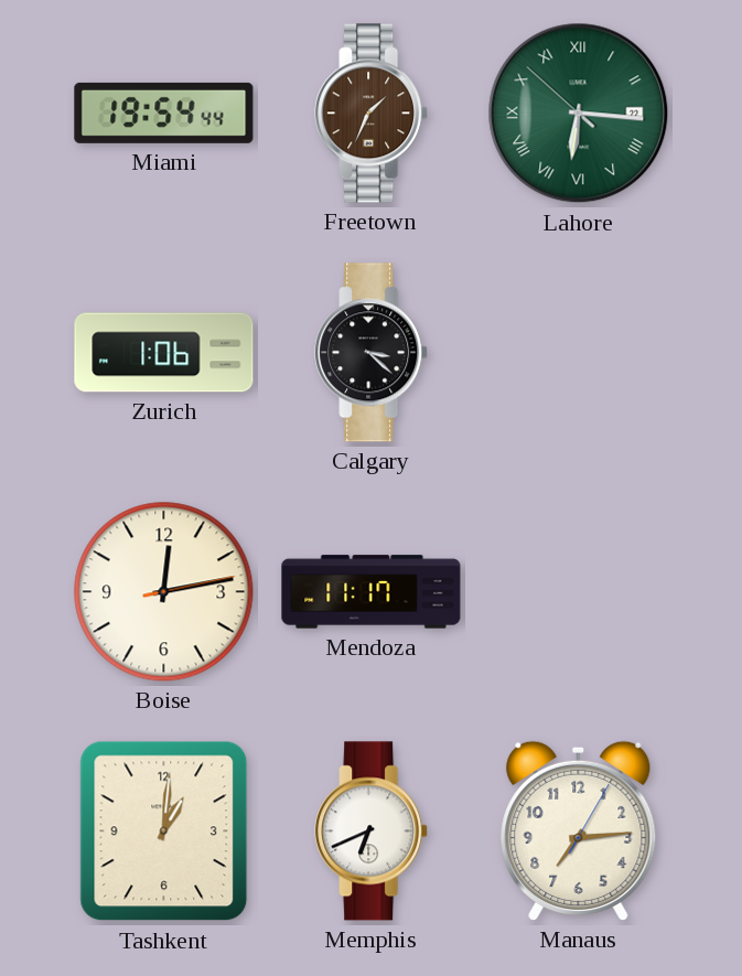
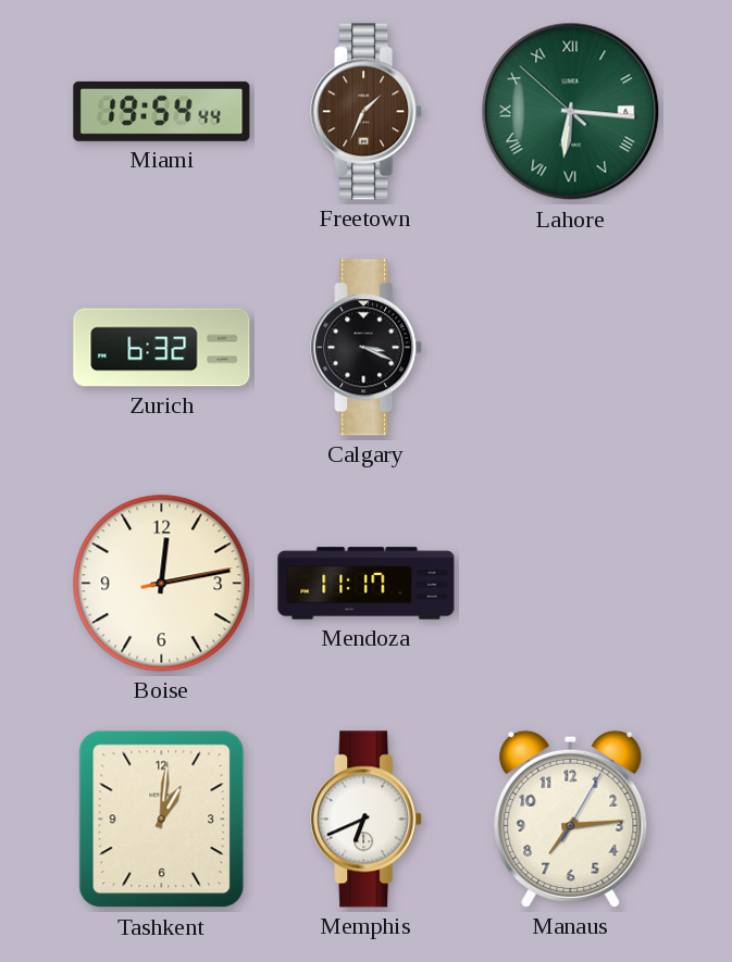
Lahore date: 22 -> 6
Zurich: 1:06 -> 6:32
Calgary: 3:22 -> 3:19
